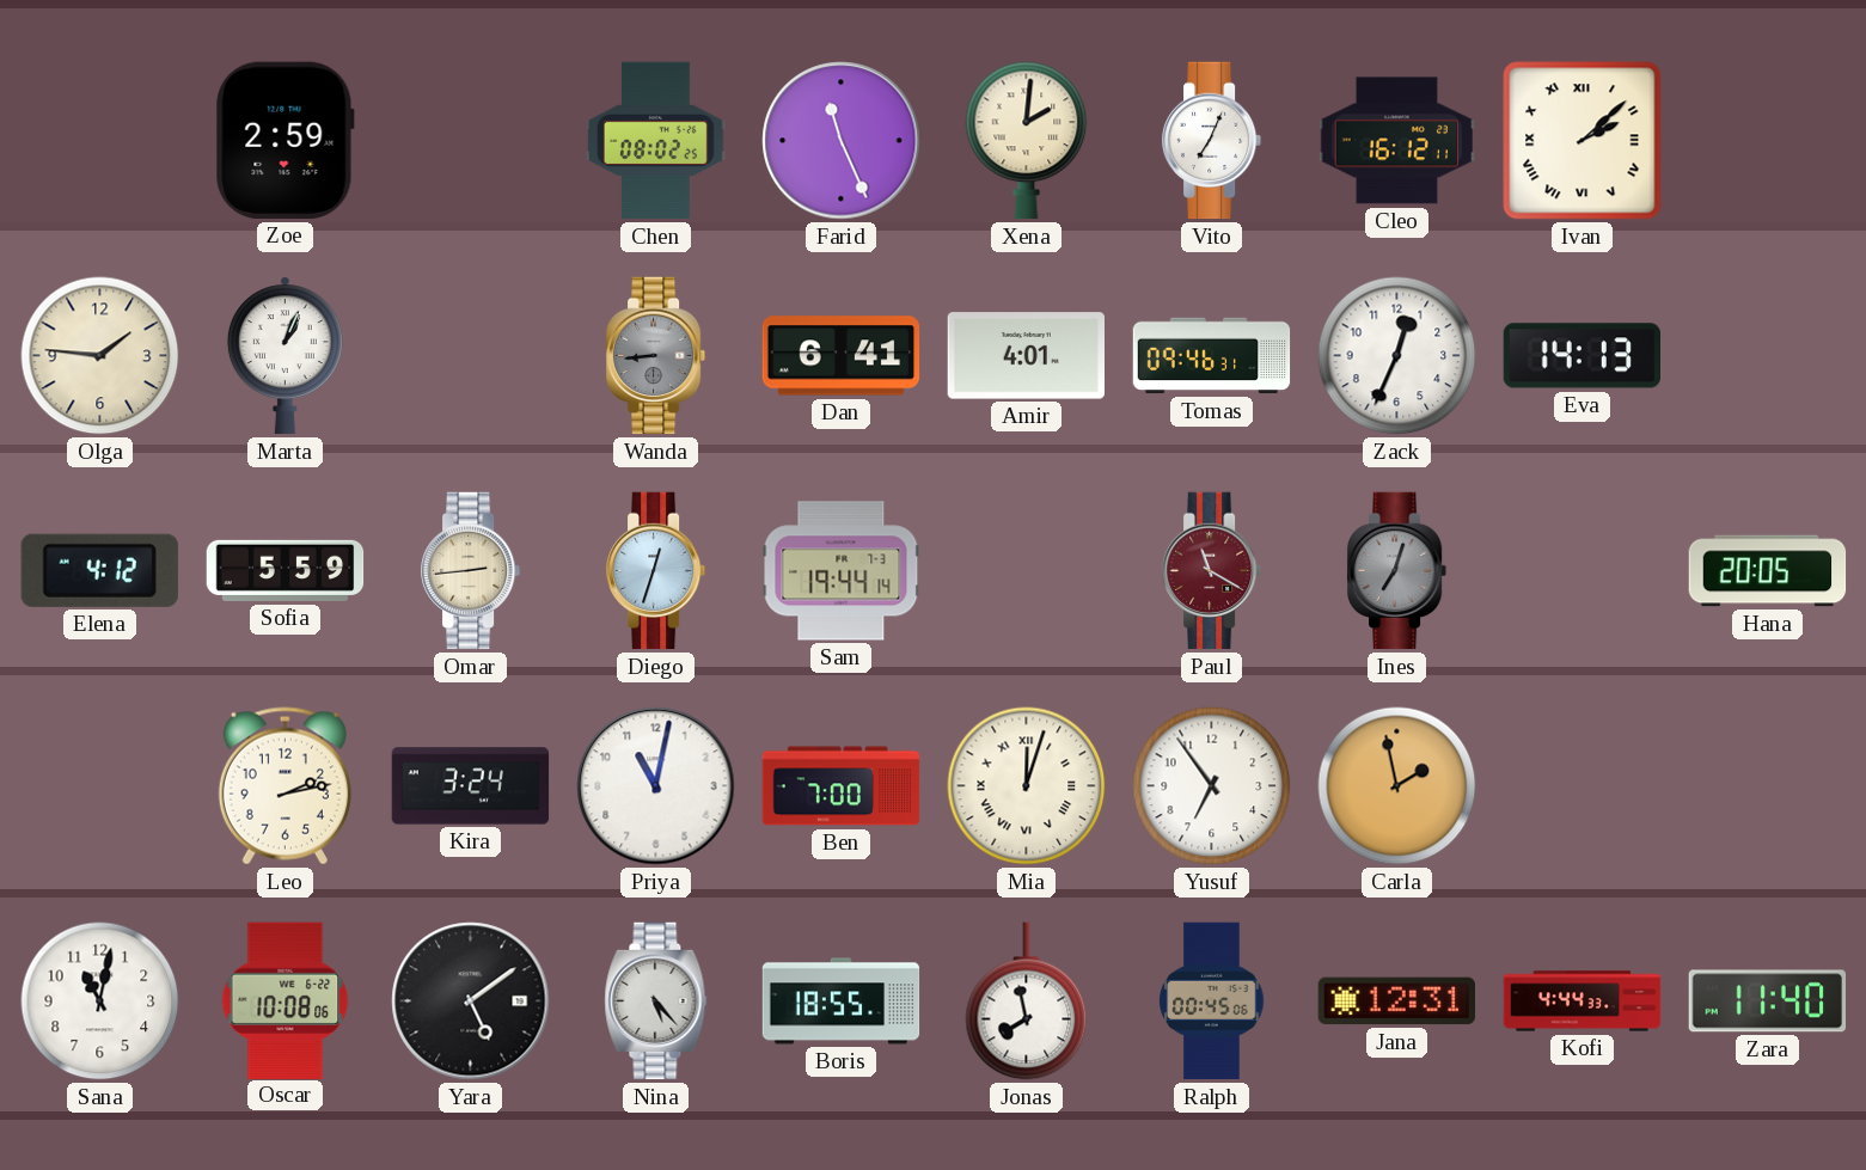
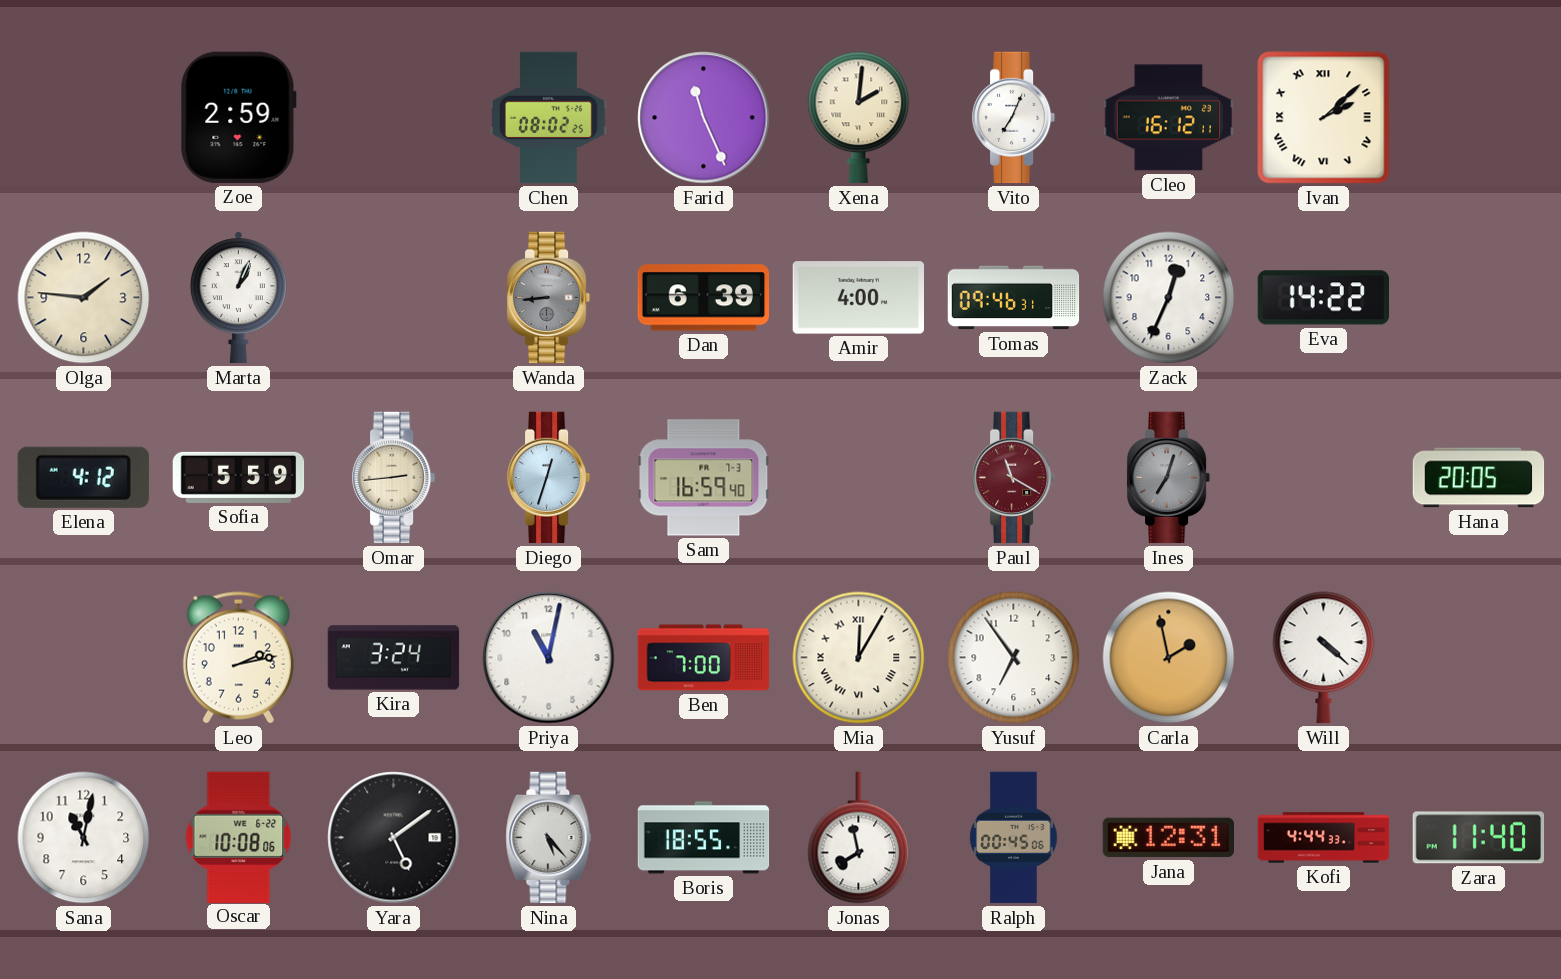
Dan: 6:41 -> 6:39
Amir: 4:01 -> 4:00
Eva: 14:13 -> 14:22
Sam: 19:44 -> 16:59
Mia: 12:03 -> 12:05
Will: none -> 4:22
